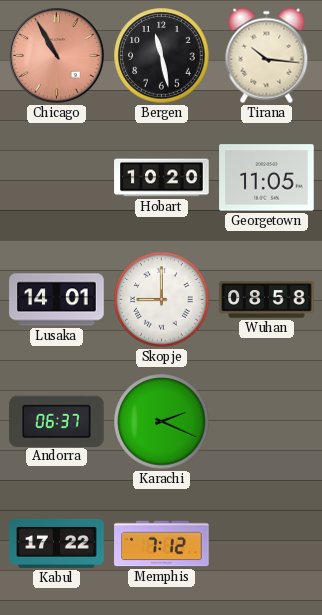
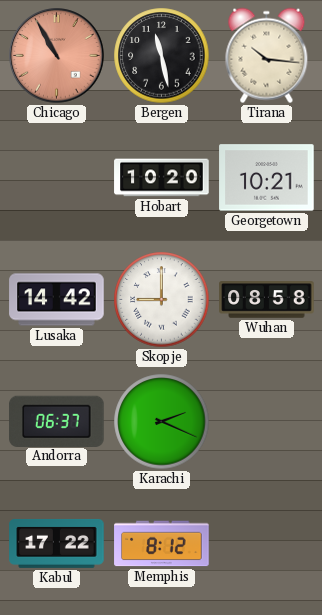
Georgetown: 11:05 -> 10:21
Lusaka: 14:01 -> 14:42
Memphis: 7:12 -> 8:12
